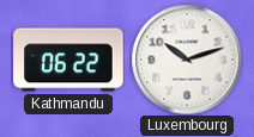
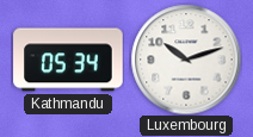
Kathmandu: 06:22 -> 05:34
